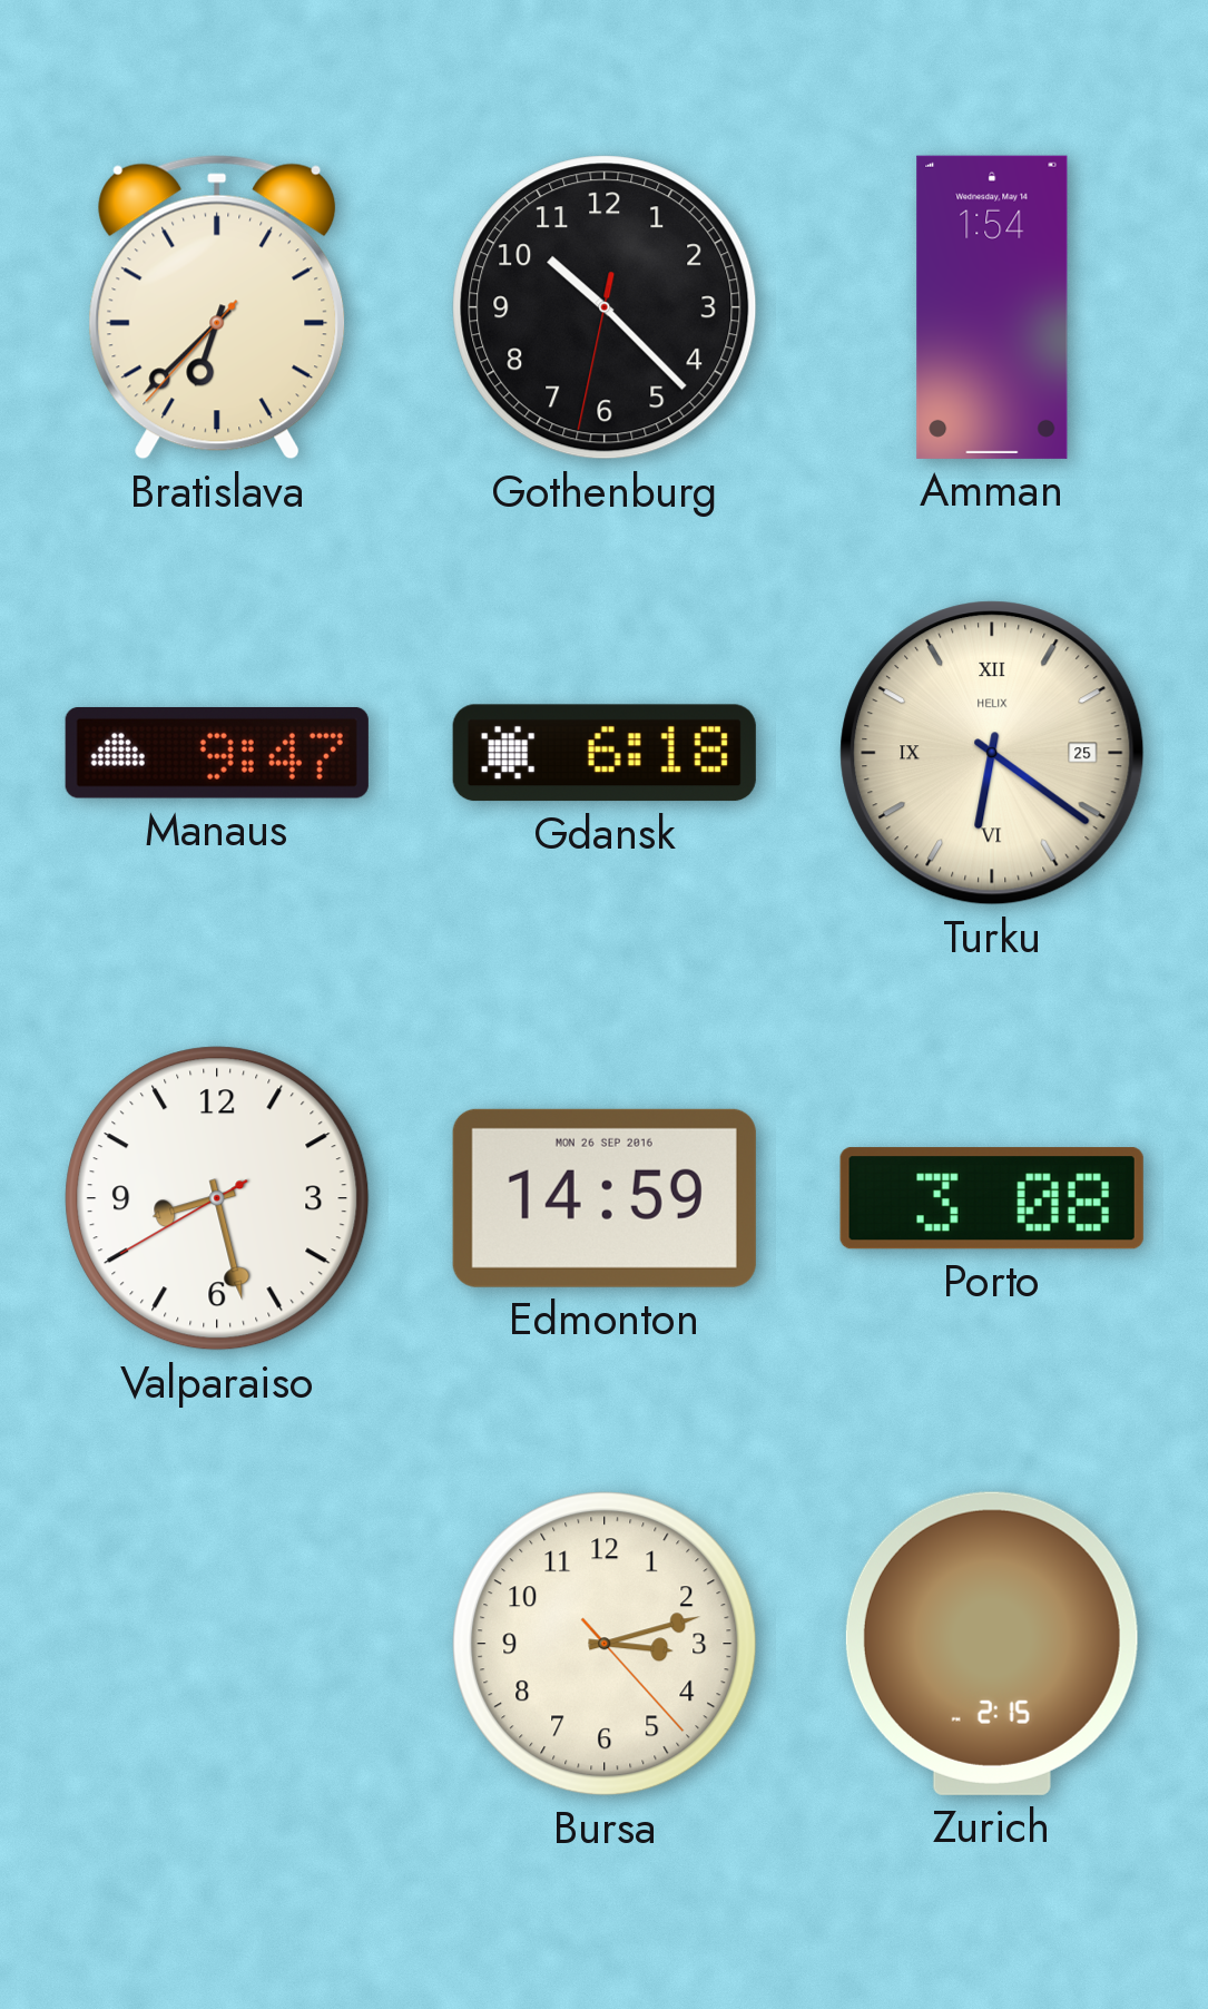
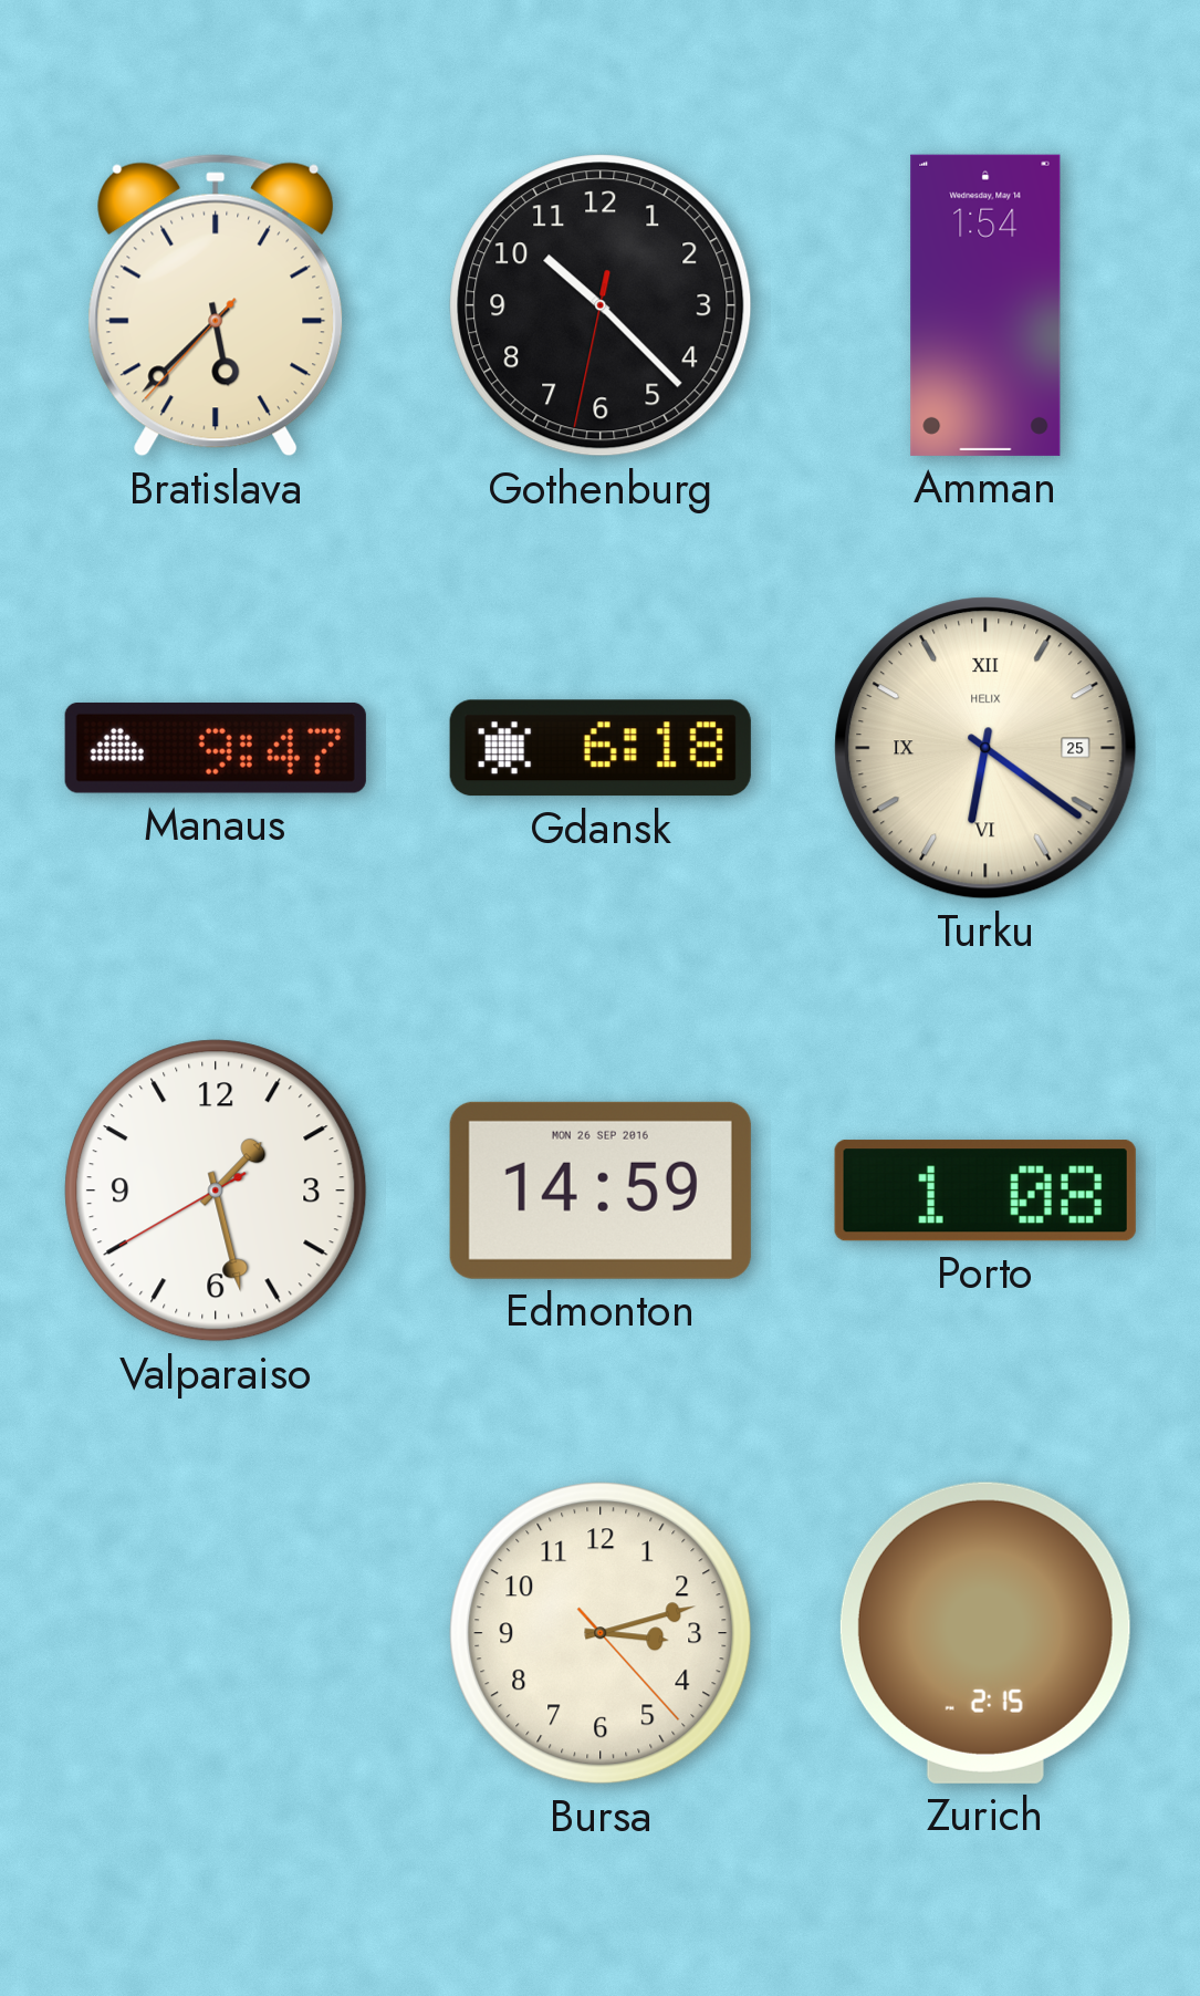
Bratislava: 6:37 -> 5:37
Valparaiso: 8:27 -> 1:27
Porto: 3:08 -> 1:08
